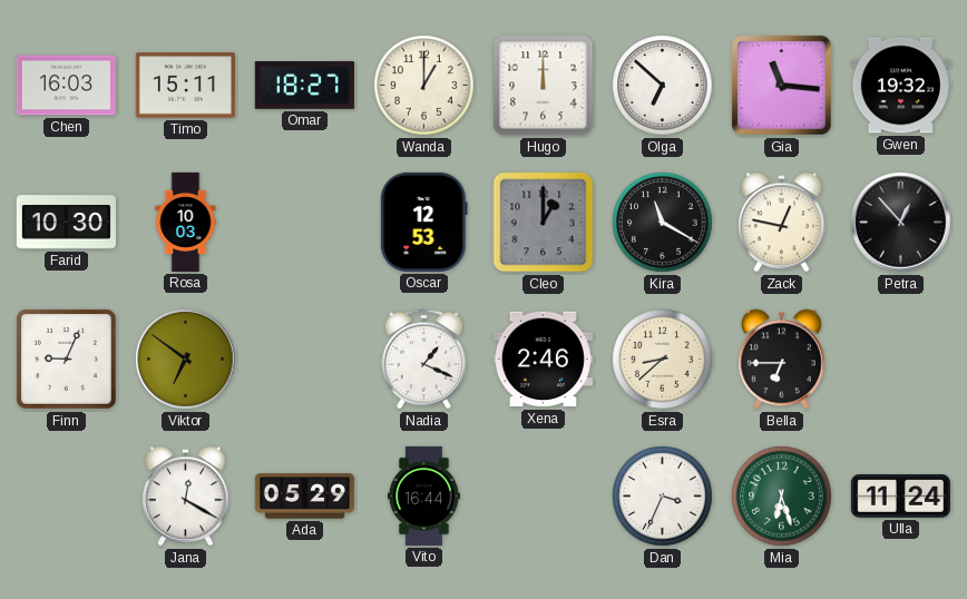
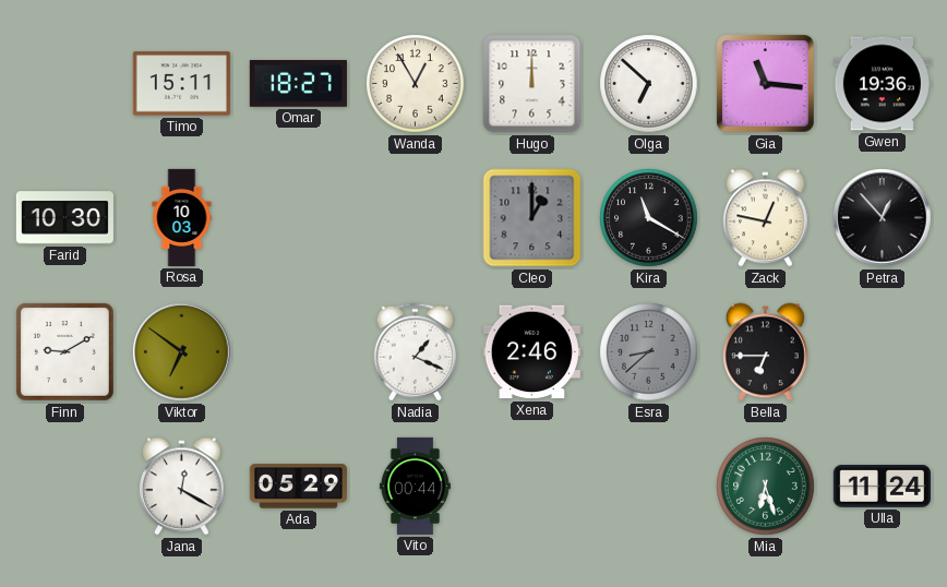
Chen: 16:03 -> none
Wanda: 1:00 -> 12:55
Gwen: 19:32 -> 19:36
Oscar: 12:53 -> none
Finn: 9:04 -> 9:10
Esra dial: cream -> grey
Vito: 16:44 -> 00:44
Dan: 3:34 -> none
